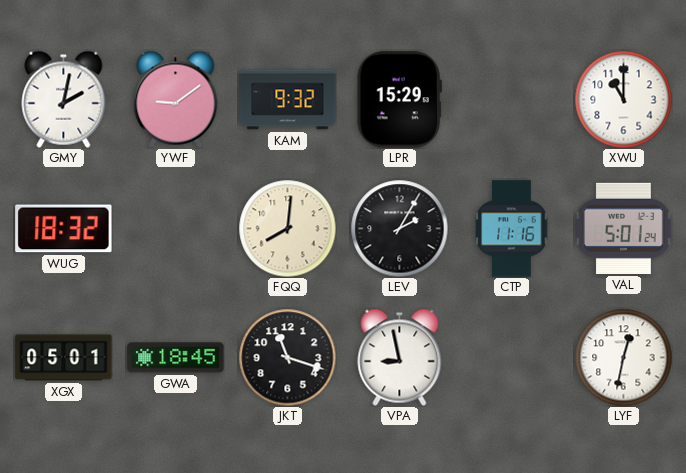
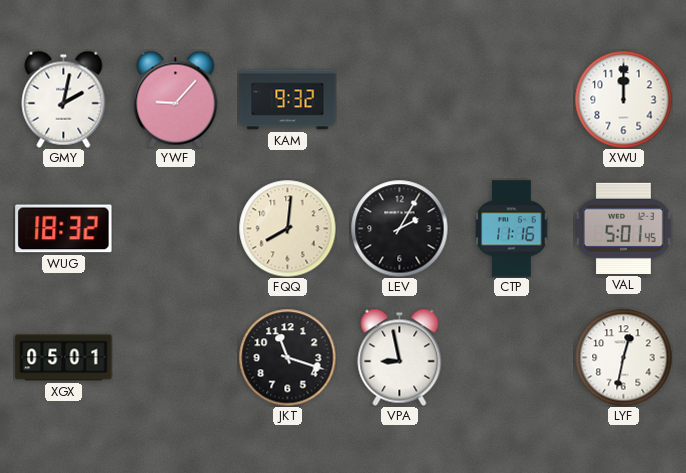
YWF: 9:09 -> 9:07
LPR: 15:29 -> none
XWU: 11:00 -> 12:00
VAL: 5:01:24 -> 5:01:45
GWA: 18:45 -> none
